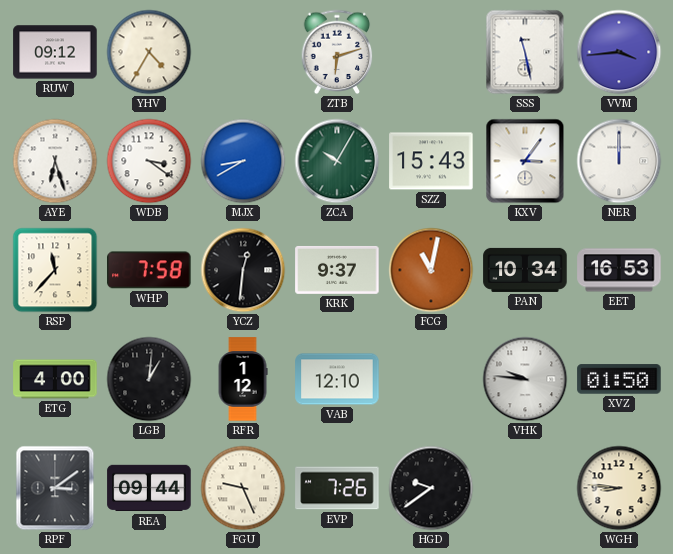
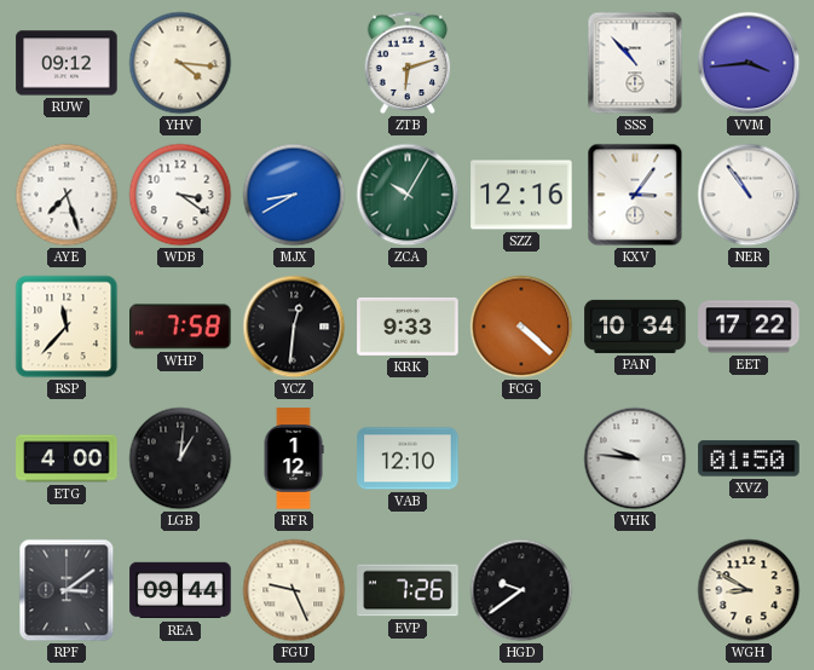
YHV: 4:35 -> 4:16
SSS: 11:28 -> 10:53
AYE: 6:27 -> 7:27
SZZ: 15:43 -> 12:16
NER: 12:00 -> 10:54
KRK: 9:37 -> 9:33
FCG: 11:02 -> 4:22
EET: 16:53 -> 17:22
WGH: 8:46 -> 8:50
